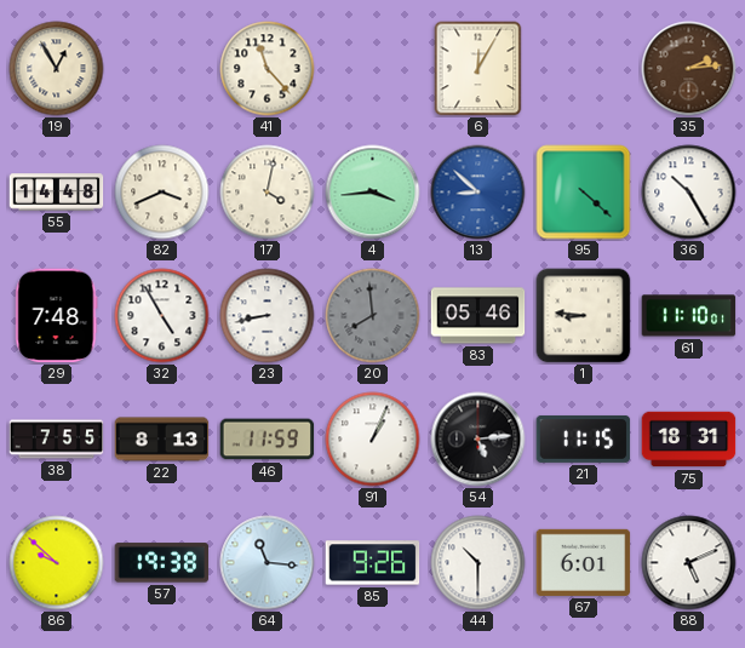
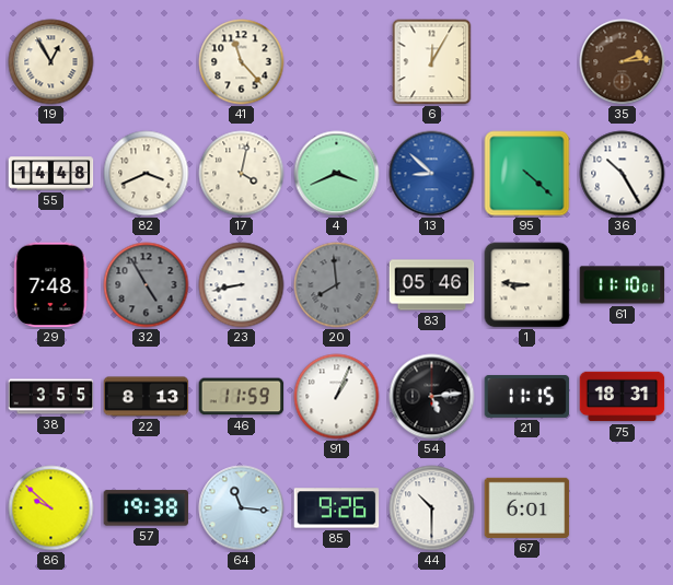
4: 3:44 -> 3:41
32 dial: white -> grey
38: 7:55 -> 3:55
88: 5:11 -> none
